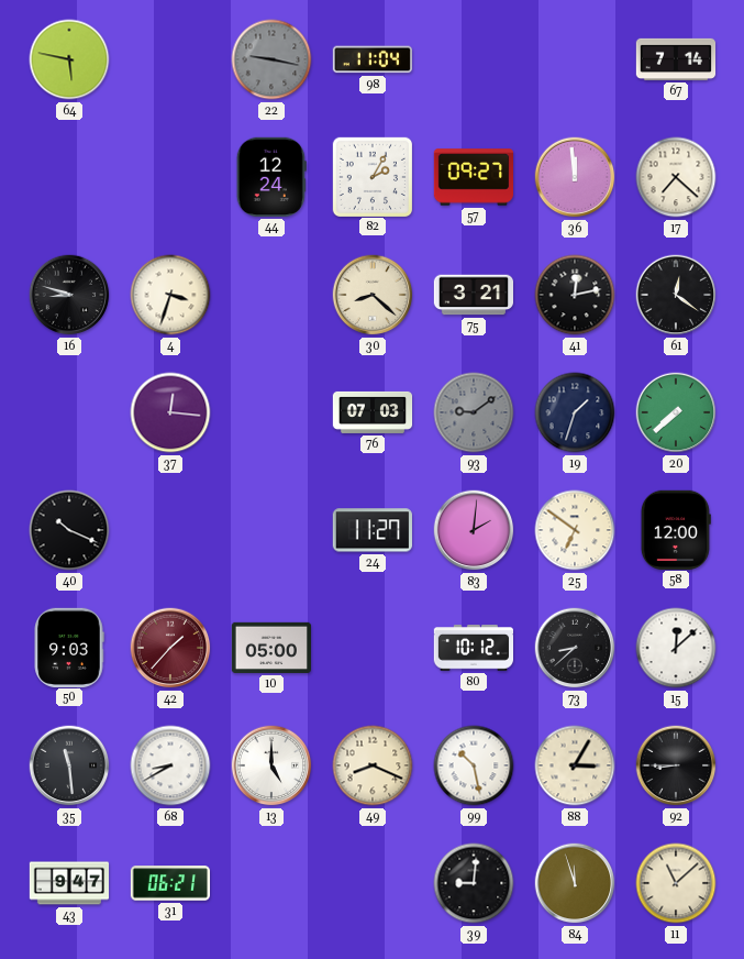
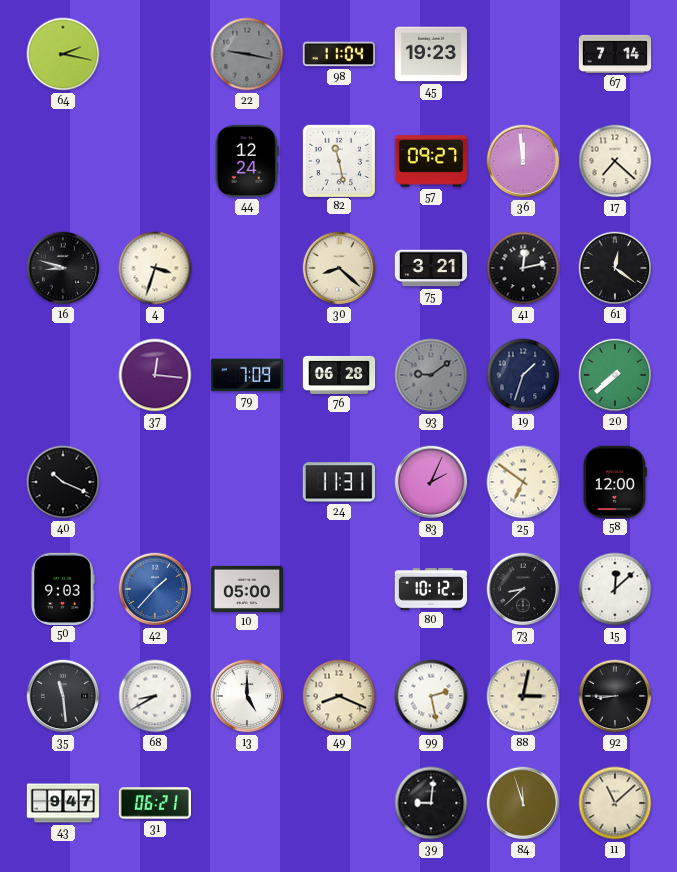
64: 5:47 -> 2:17
45: none -> 19:23
82: 2:05 -> 11:28
79: none -> 7:09
76: 07:03 -> 06:28
24: 11:27 -> 11:31
83: 2:01 -> 2:04
42 dial: burgundy -> blue
99: 10:28 -> 2:28
88: 3:05 -> 3:02
